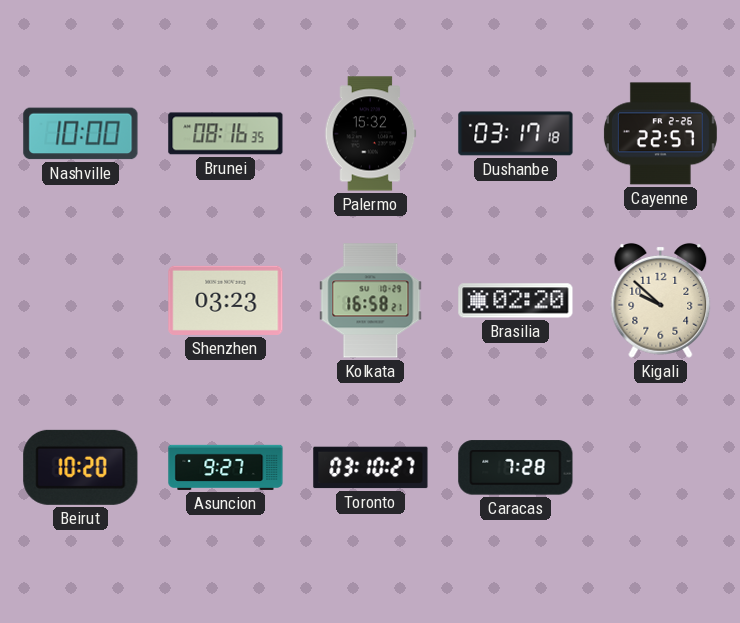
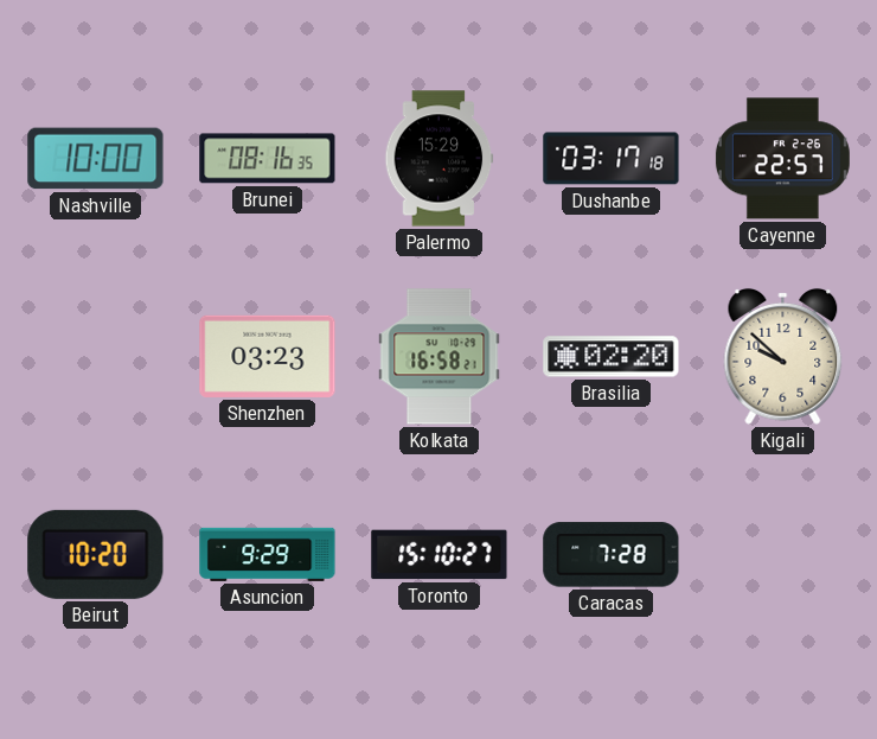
Palermo: 15:32 -> 15:29
Asuncion: 9:27 -> 9:29
Toronto: 03:10 -> 15:10
